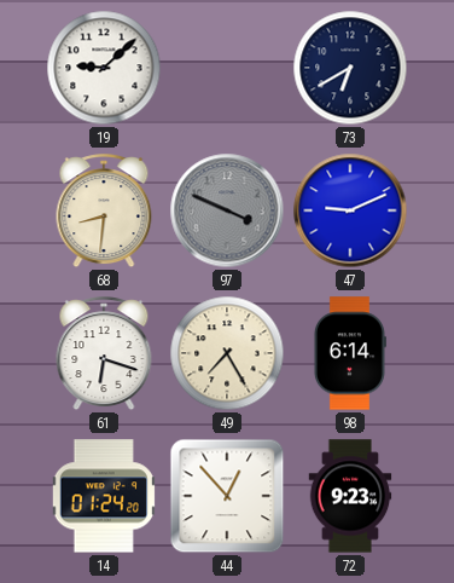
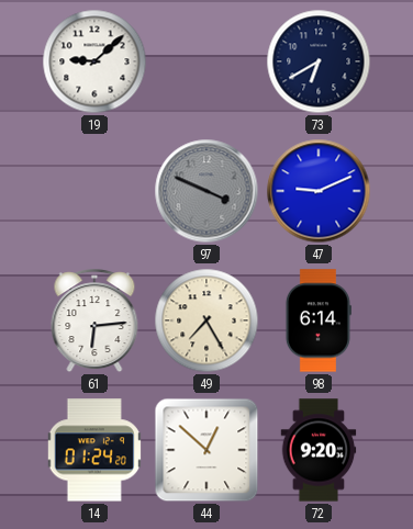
68: 8:31 -> none
61: 6:18 -> 6:14
44: 12:53 -> 12:52
72: 9:23 -> 9:20
